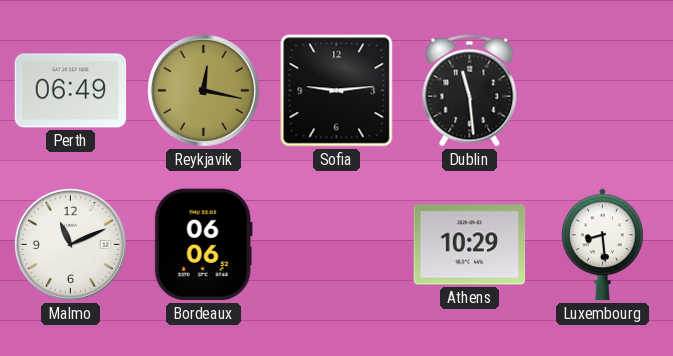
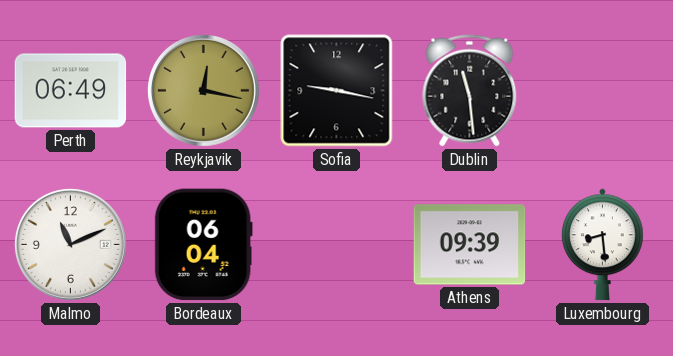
Sofia: 9:14 -> 9:17
Bordeaux: 06:06 -> 06:04
Athens: 10:29 -> 09:39
